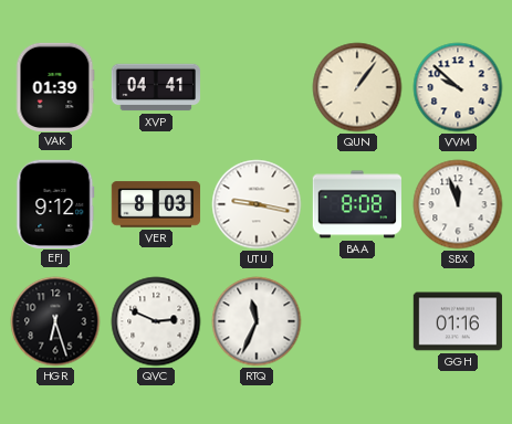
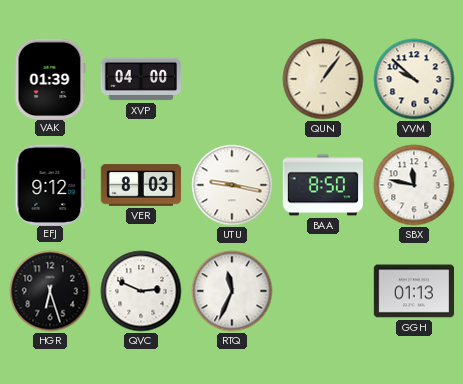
XVP: 04:41 -> 04:00
BAA: 8:08 -> 8:50
SBX: 11:57 -> 11:47
GGH: 01:16 -> 01:13
